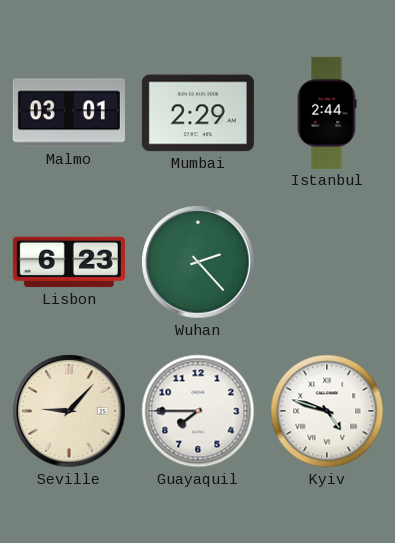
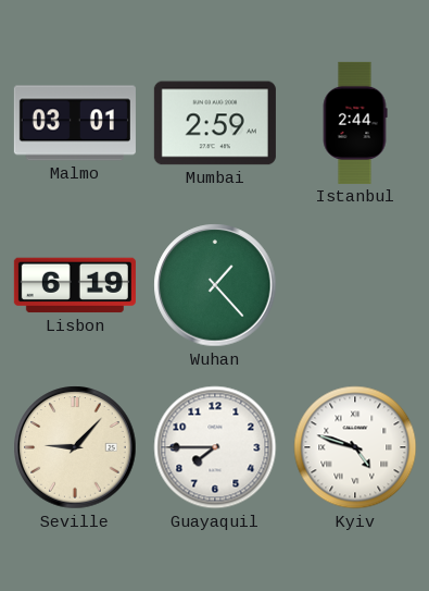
Mumbai: 2:29 -> 2:59
Lisbon: 6:23 -> 6:19
Wuhan: 2:23 -> 1:23
